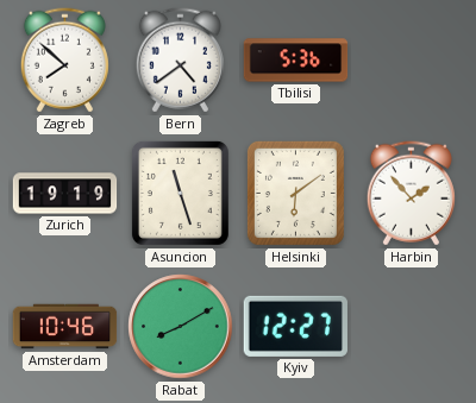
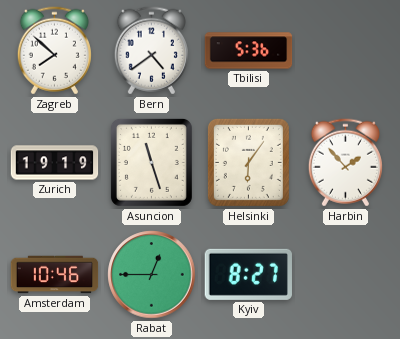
Helsinki: 6:09 -> 6:06
Rabat: 8:10 -> 12:45
Kyiv: 12:27 -> 8:27
